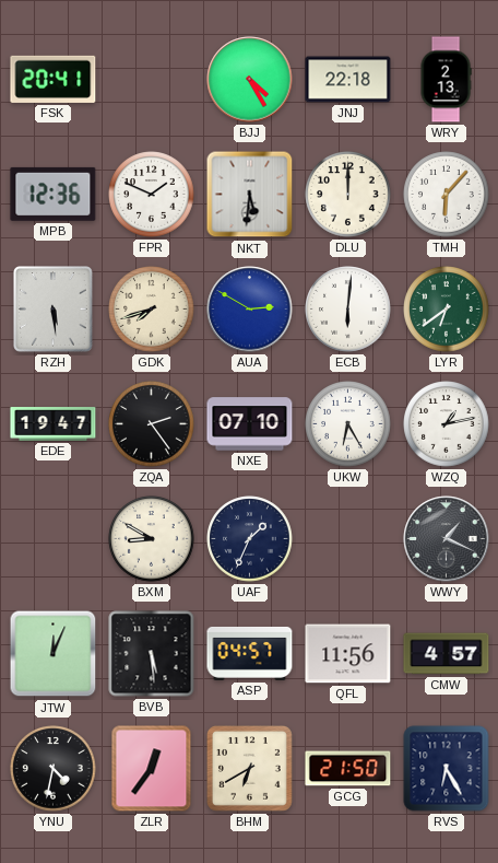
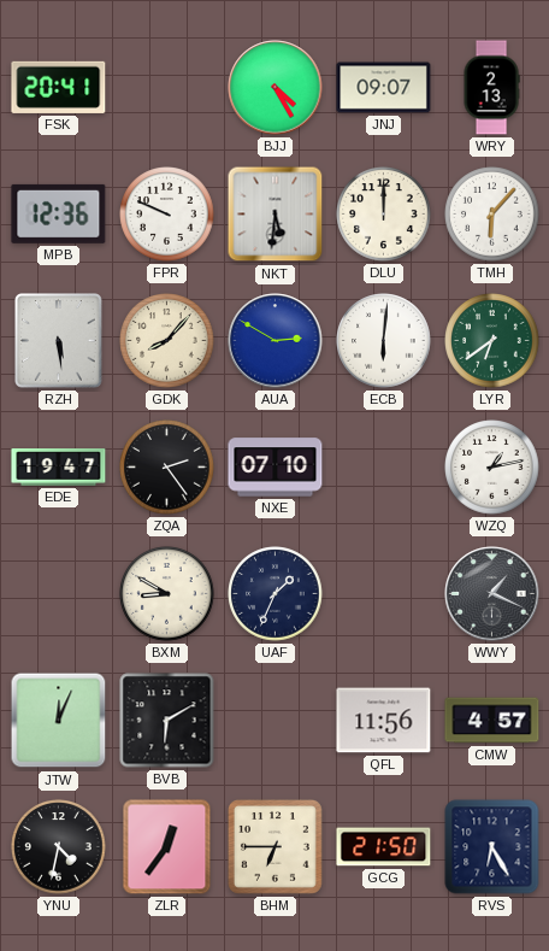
JNJ: 22:18 -> 09:07
FPR: 1:49 -> 9:49
GDK: 7:42 -> 8:07
UKW: 6:25 -> none
BVB: 5:29 -> 6:10
ASP: 04:57 -> none
BHM: 6:40 -> 6:45
